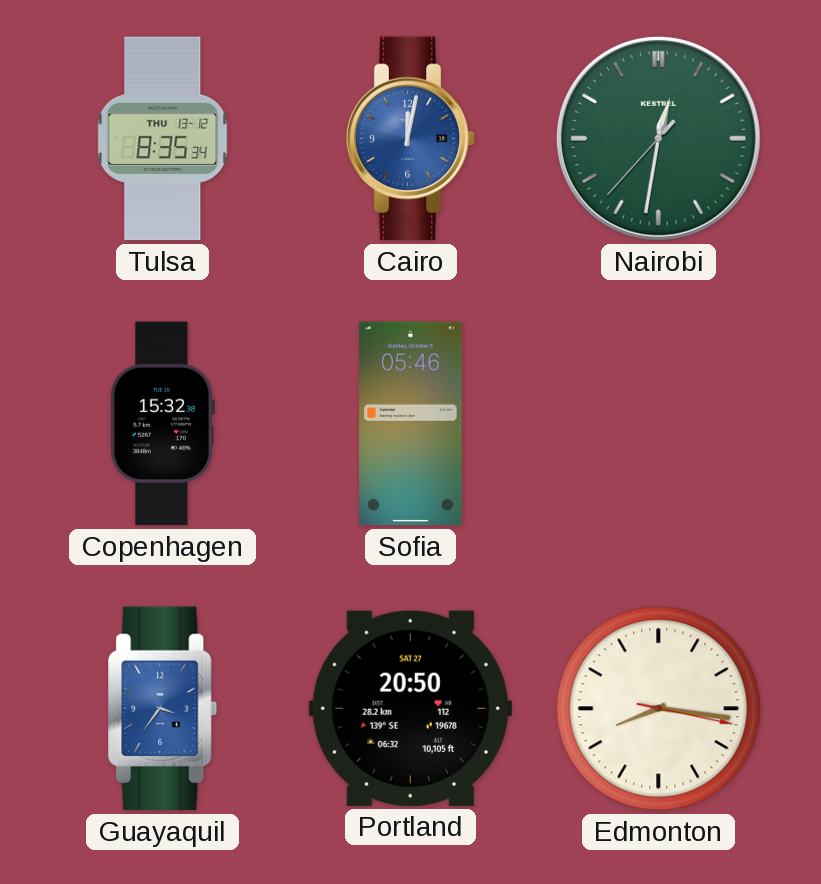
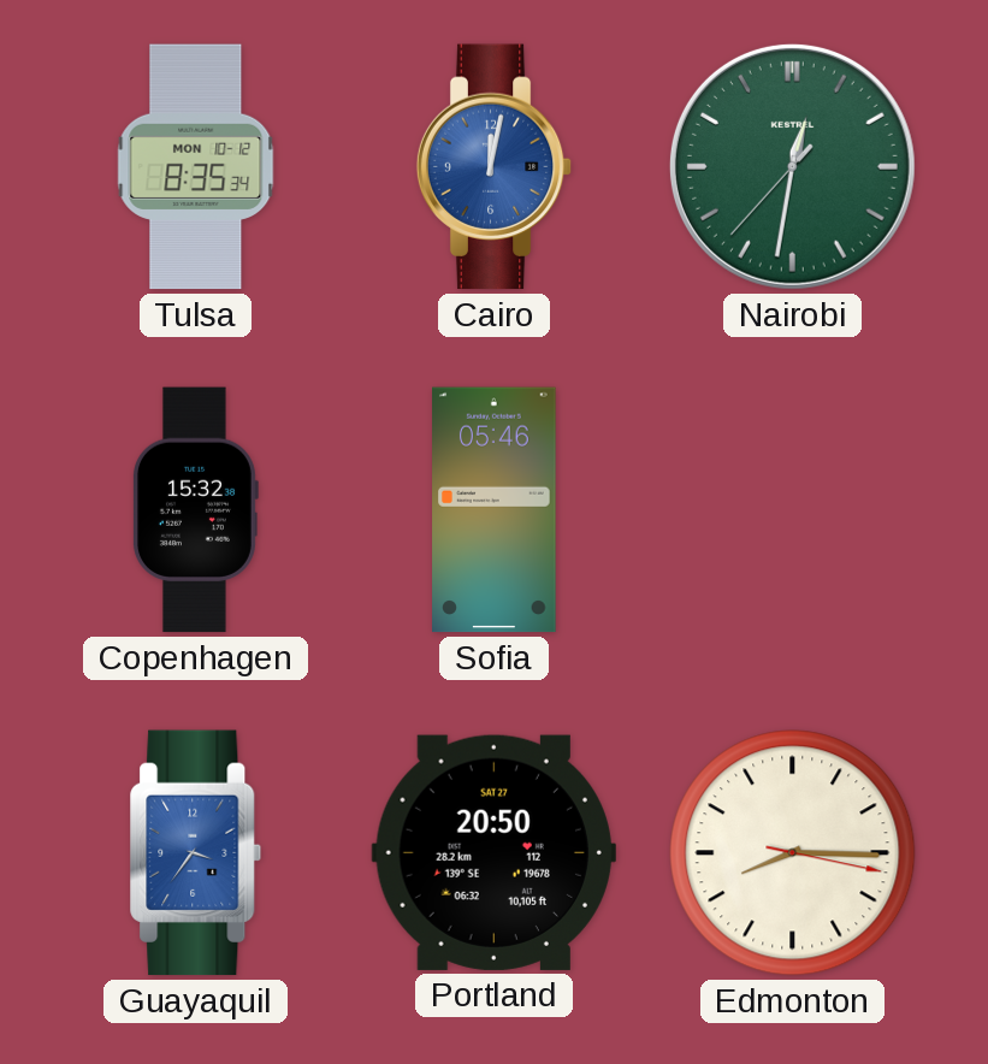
Tulsa date: THU 13-12 -> MON 10-12
Edmonton: 8:16 -> 8:15
